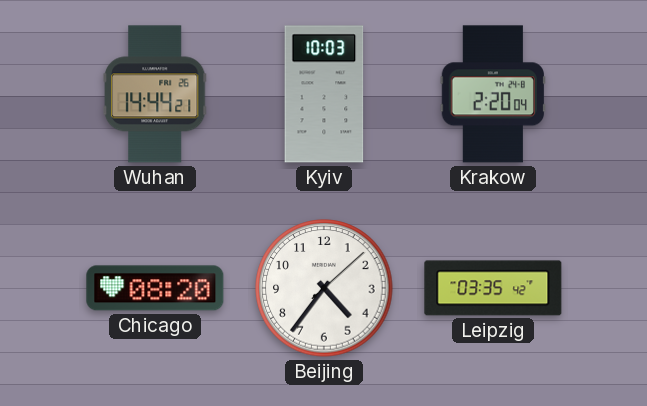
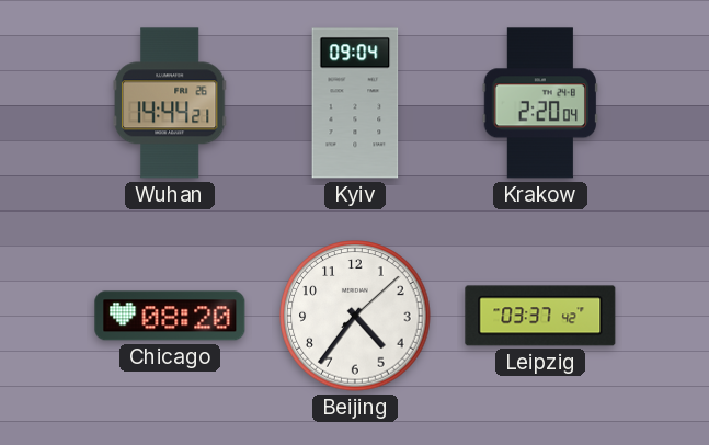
Kyiv: 10:03 -> 09:04
Leipzig: 03:35 -> 03:37
